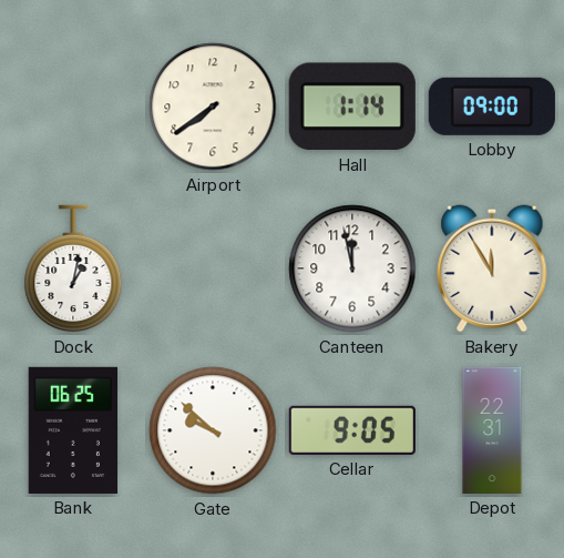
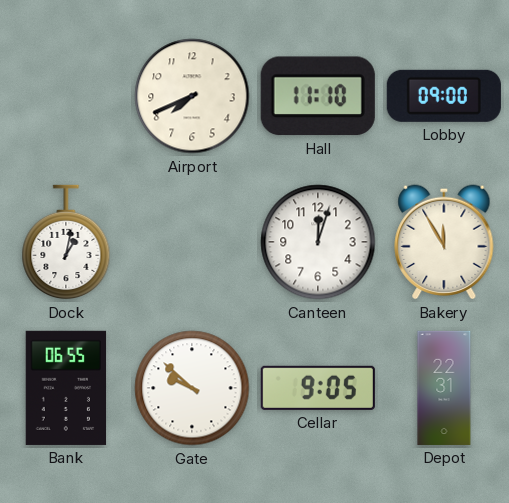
Airport: 7:39 -> 7:41
Hall: 1:14 -> 11:10
Canteen: 11:58 -> 12:03
Bank: 06:25 -> 06:55
